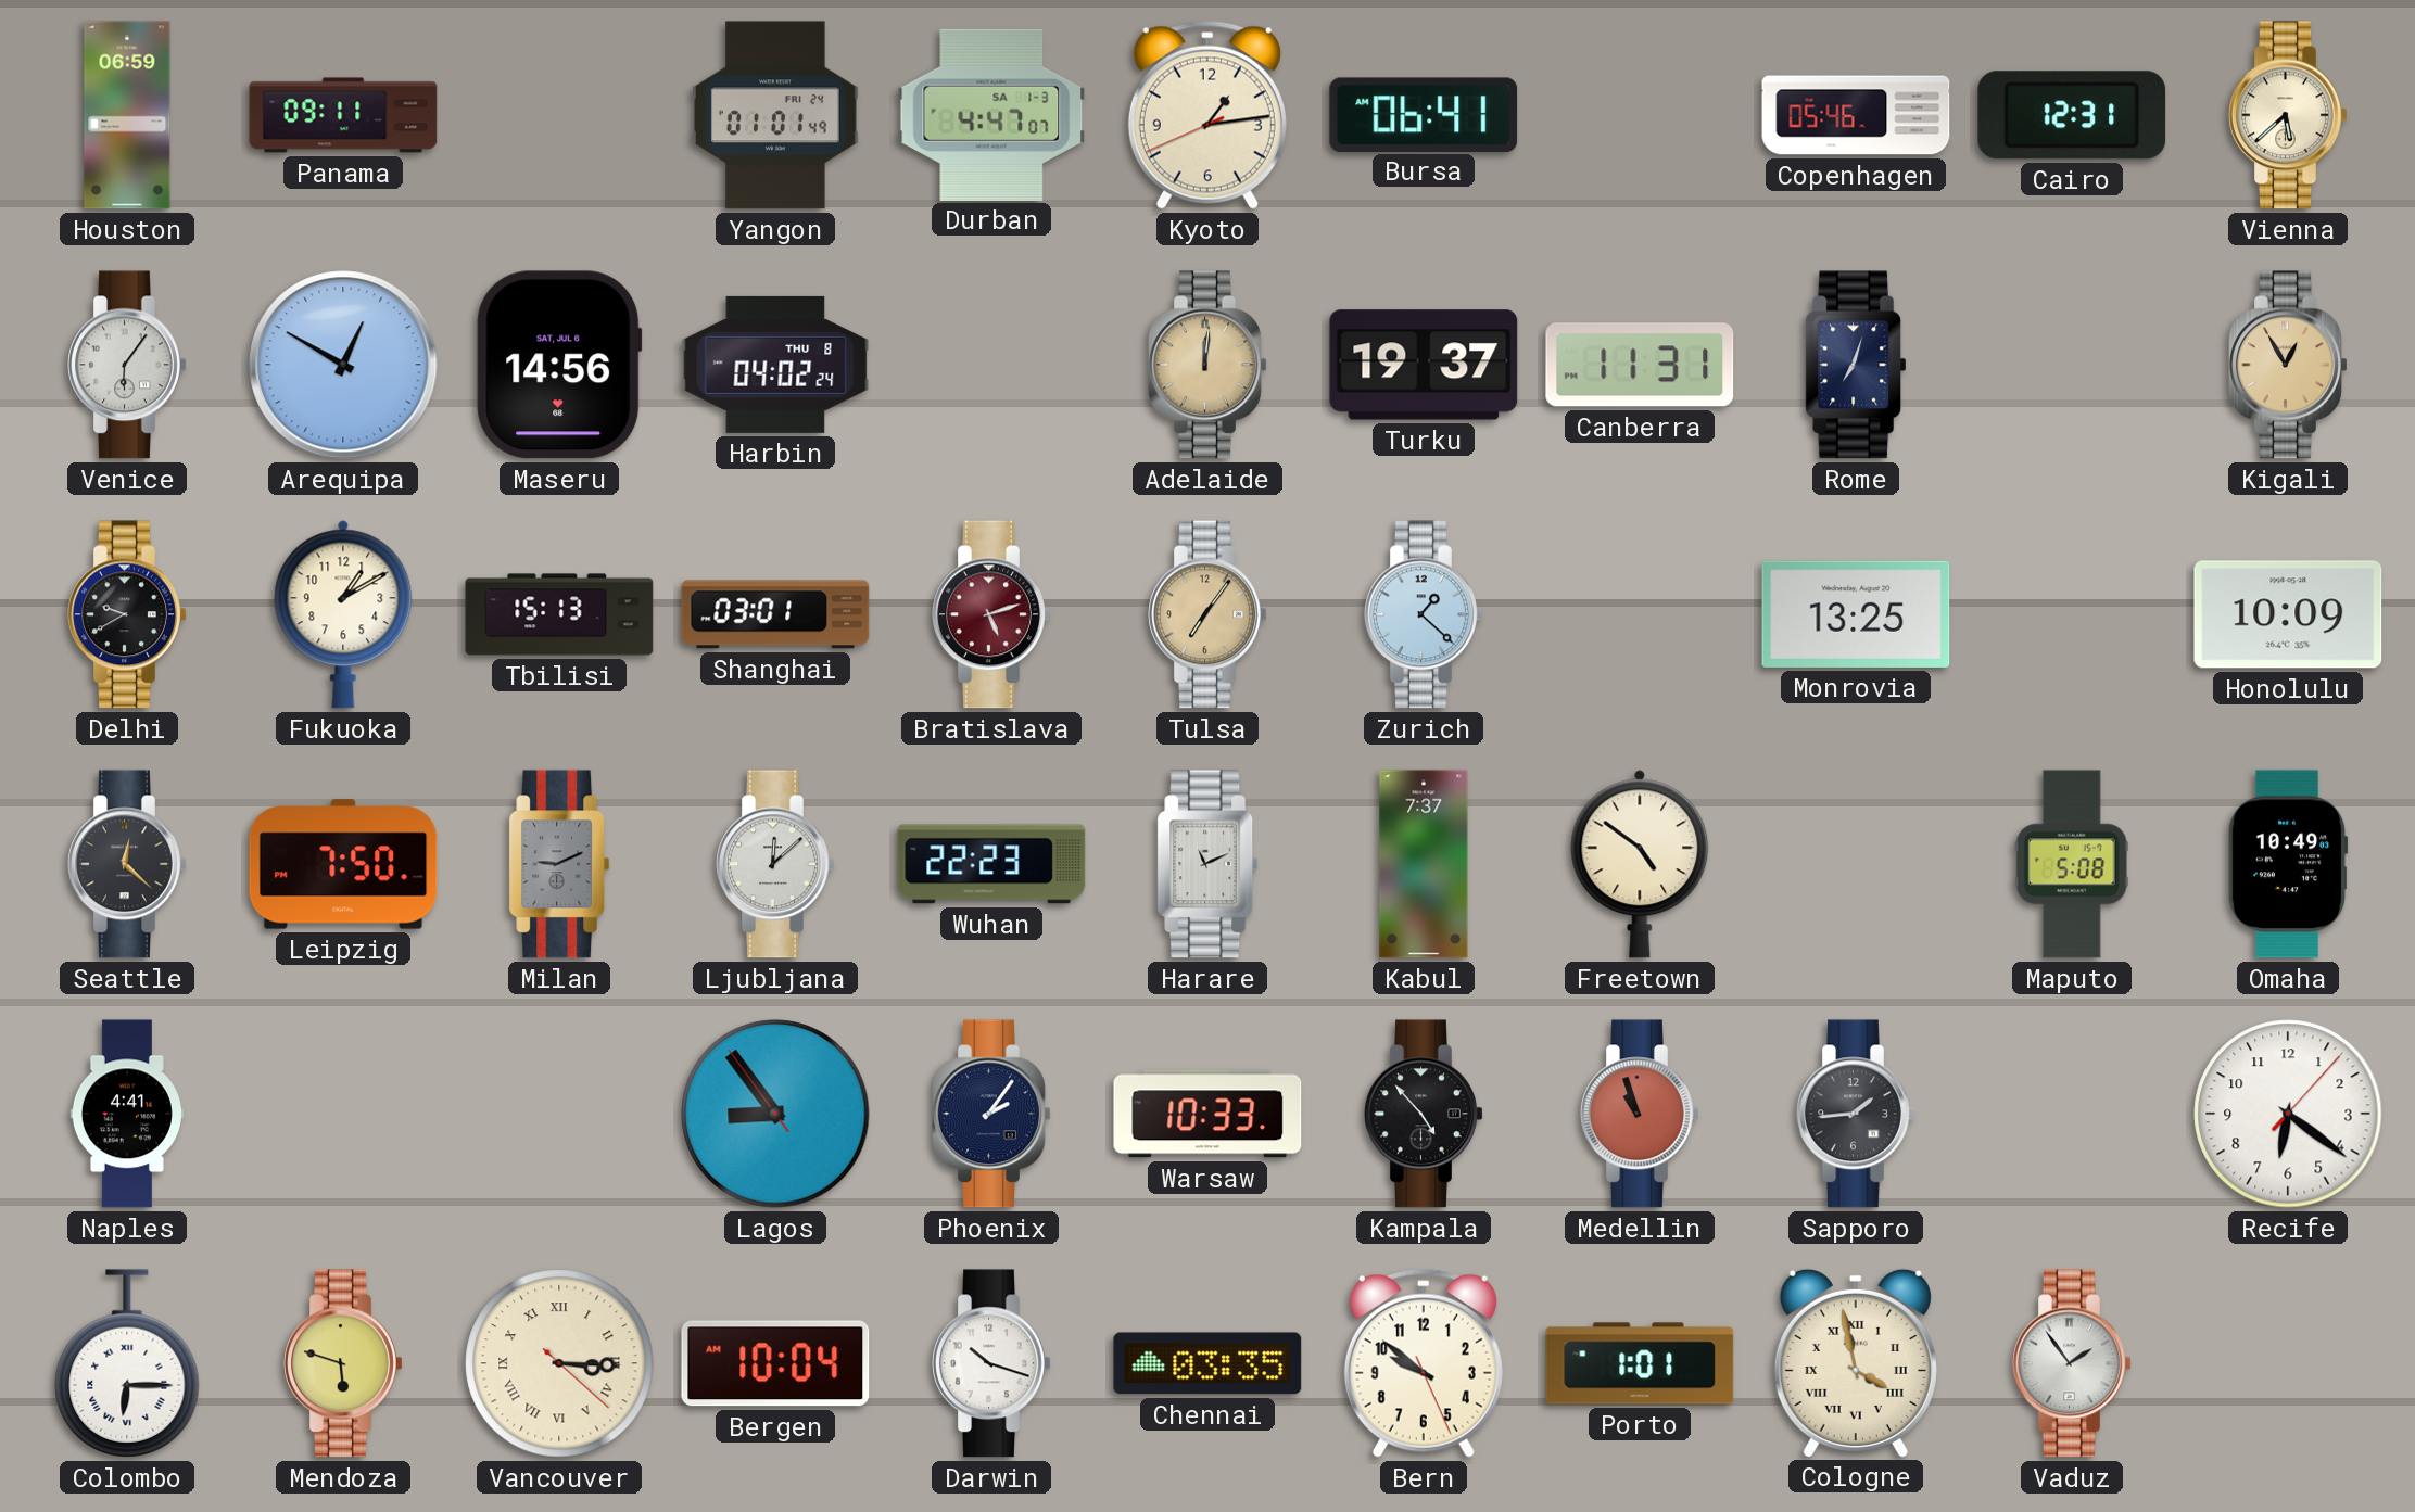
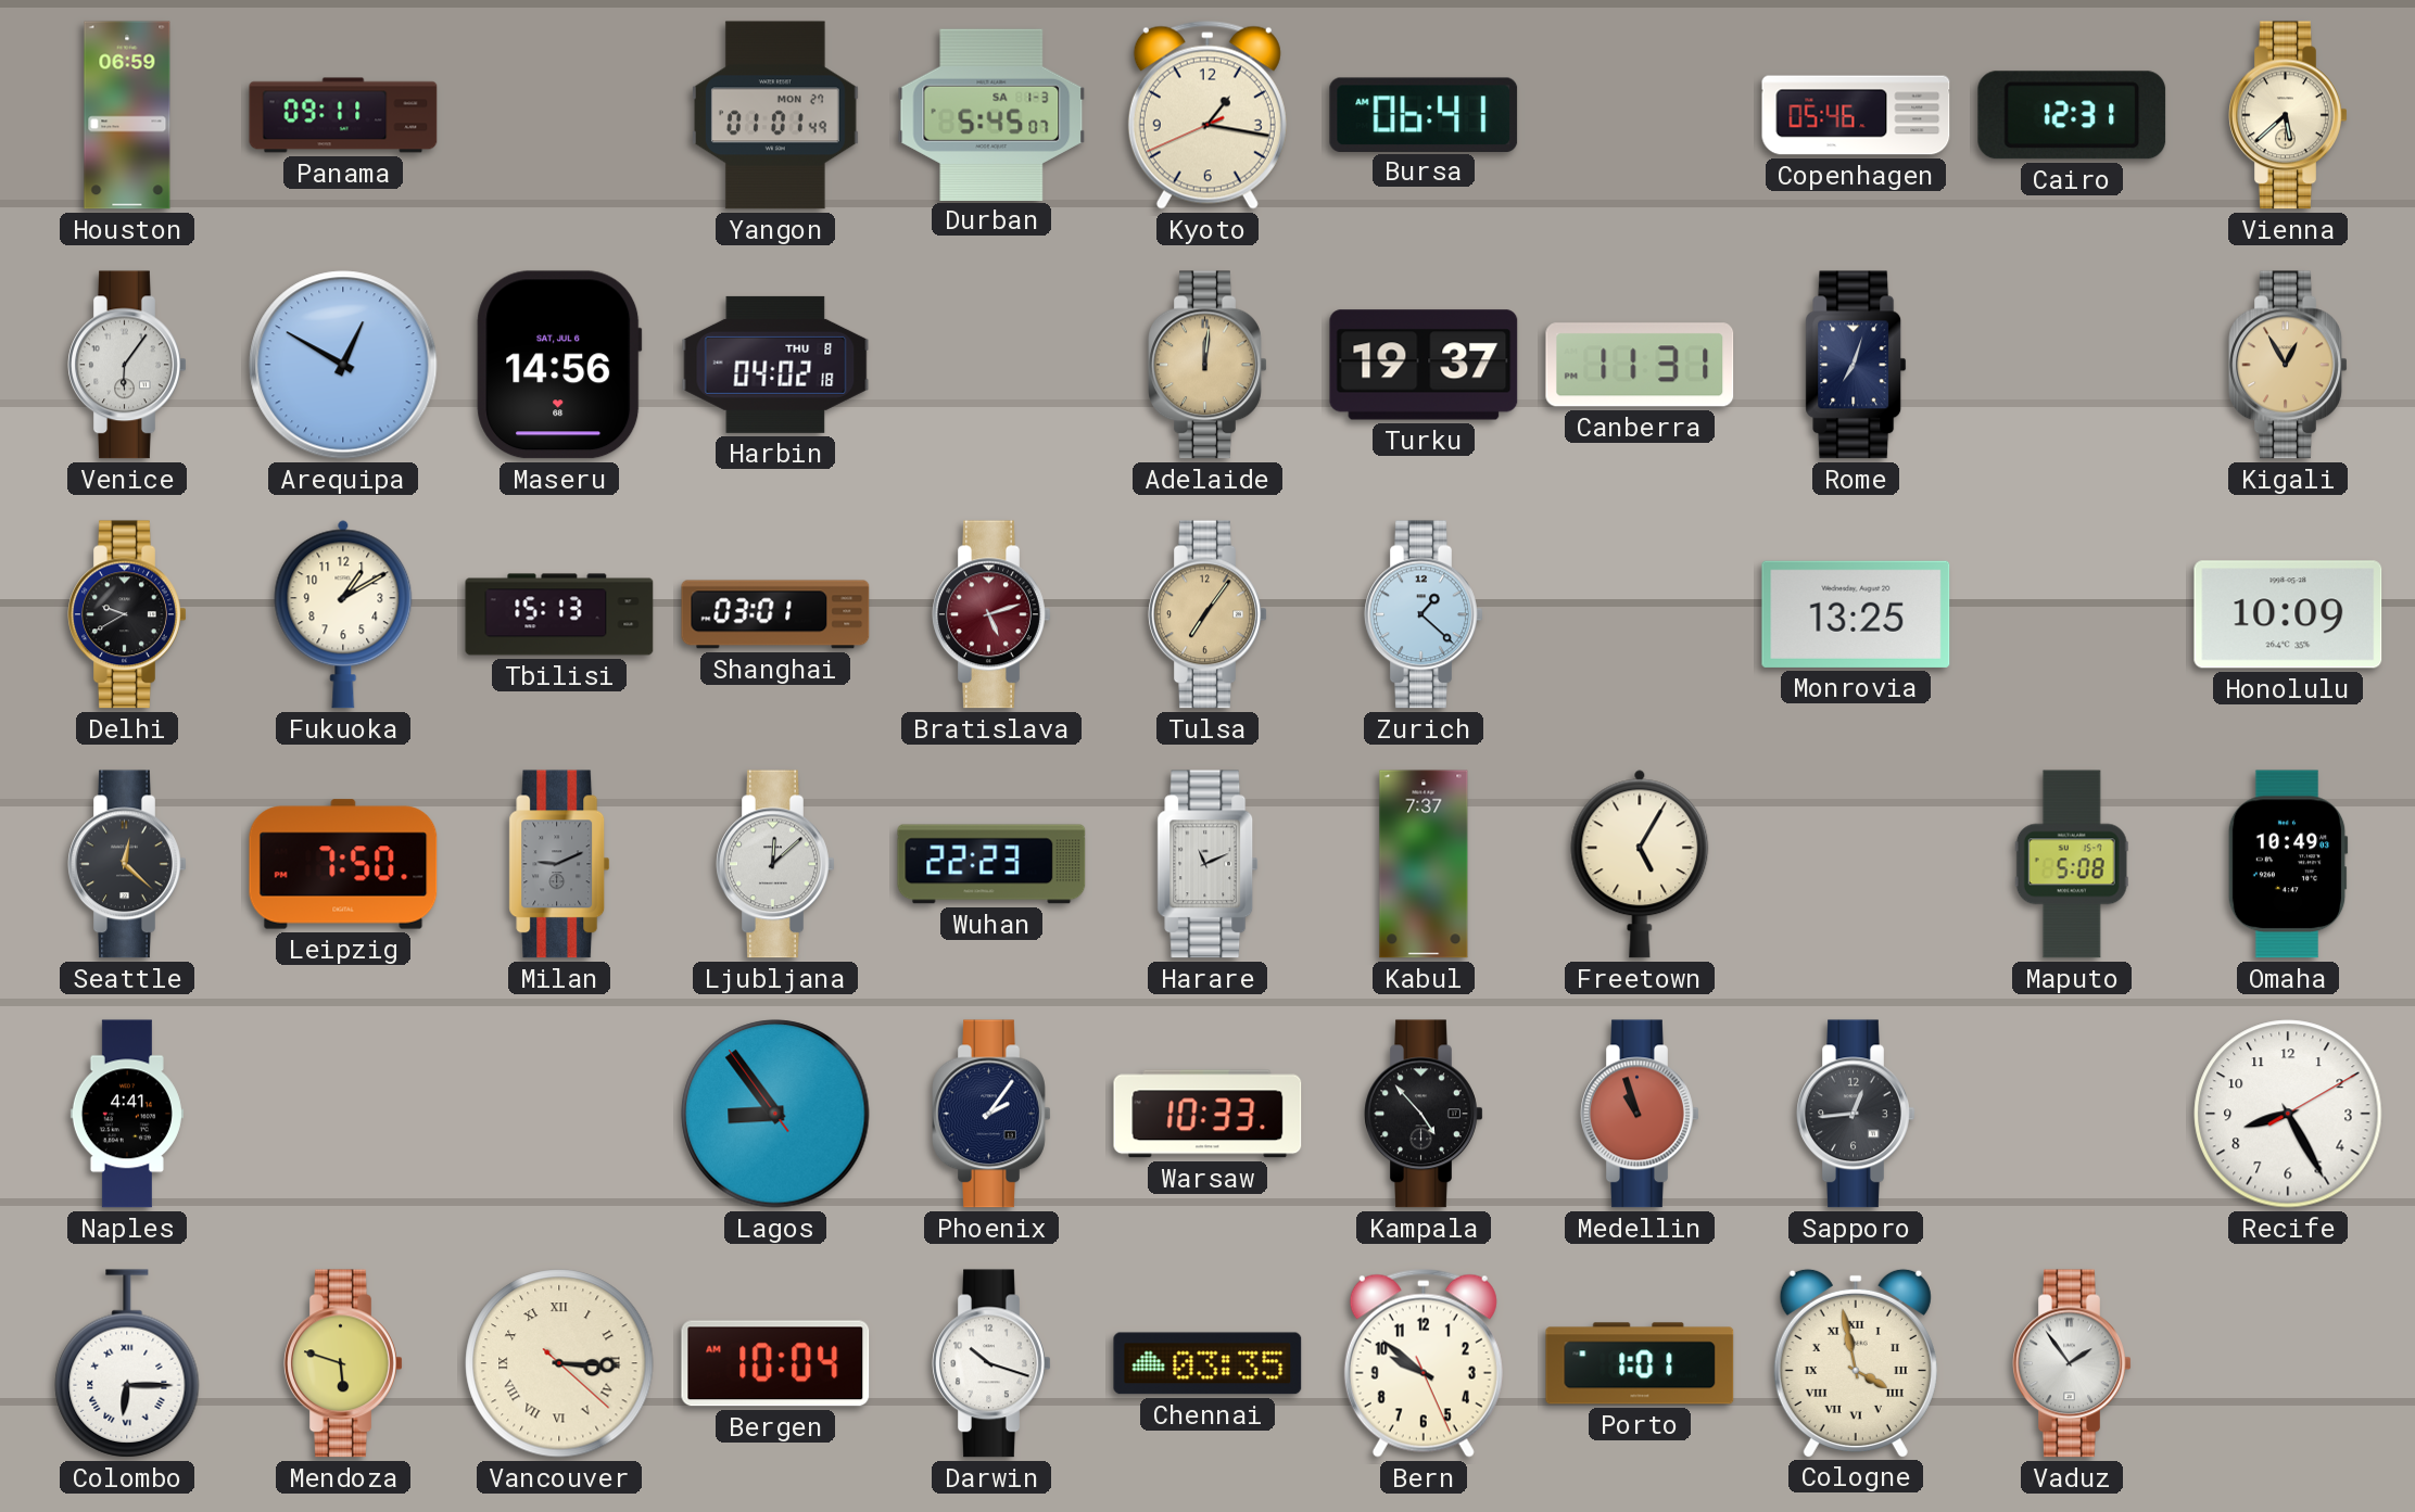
Yangon date: FRI 24 -> MON 27
Durban: 4:47 -> 5:45
Kyoto: 1:13 -> 1:16
Harbin: 04:02:24 -> 04:02:18
Freetown: 4:51 -> 5:05
Sapporo: 1:44 -> 12:44
Recife: 6:21 -> 8:25
